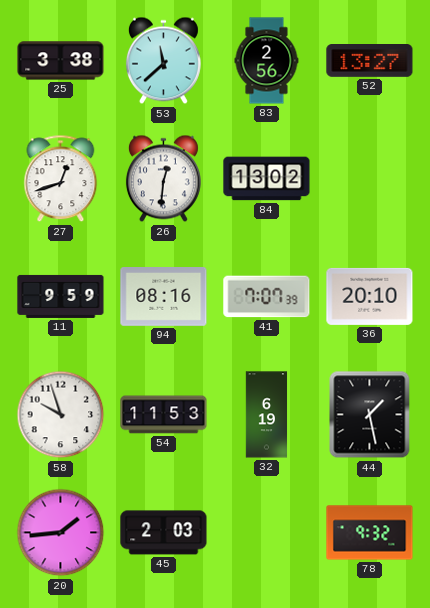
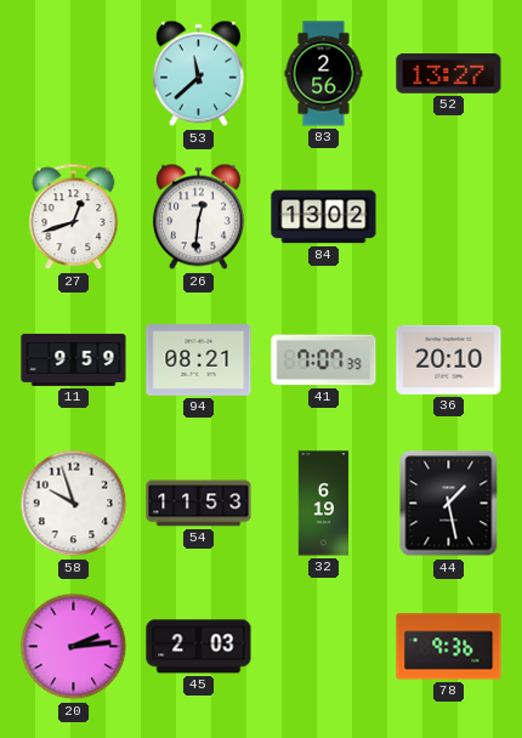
25: 3:38 -> none
94: 08:16 -> 08:21
20: 1:44 -> 2:14
78: 9:32 -> 9:36
